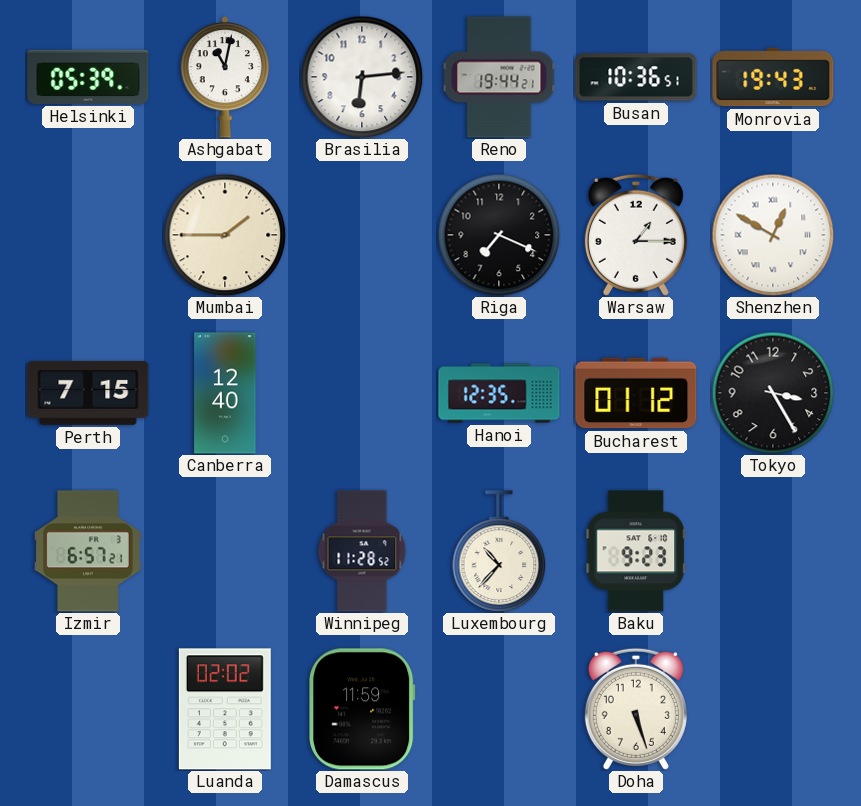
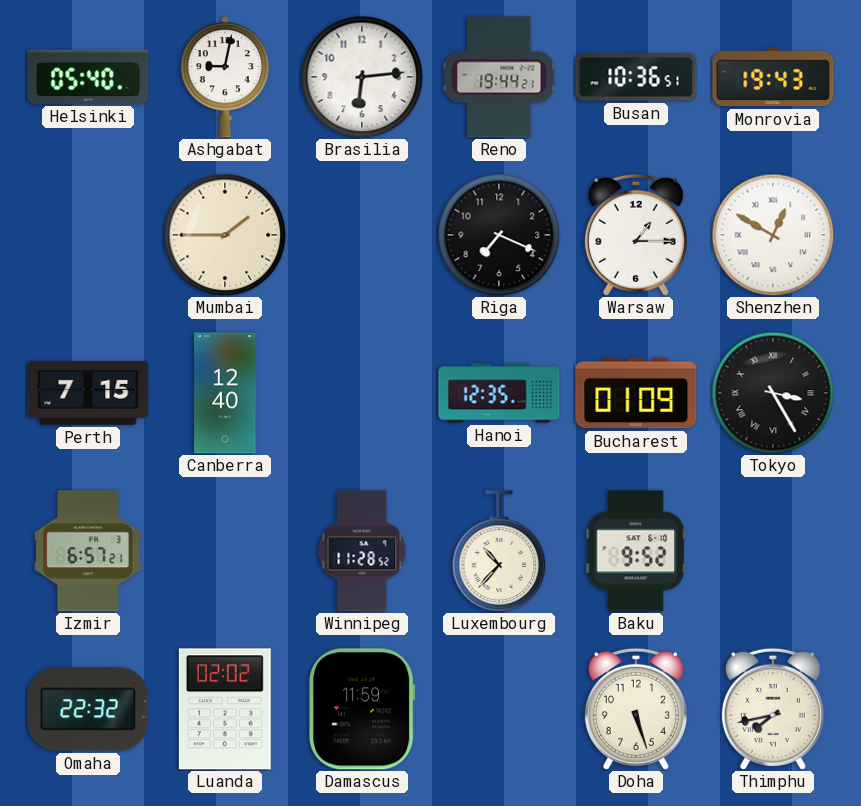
Helsinki: 05:39 -> 05:40
Ashgabat: 11:02 -> 9:02
Bucharest: 01:12 -> 01:09
Tokyo numerals: Arabic -> Roman
Baku: 9:23 -> 9:52
Omaha: none -> 22:32
Thimphu: none -> 7:43
